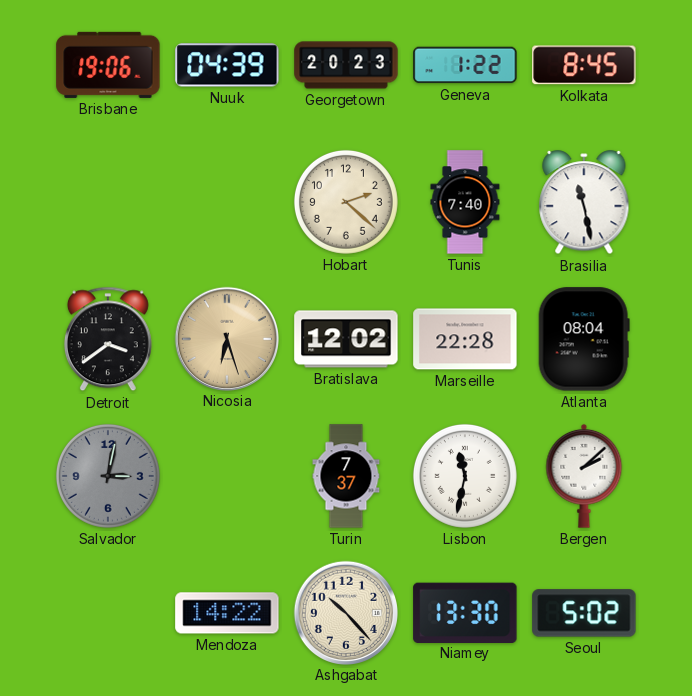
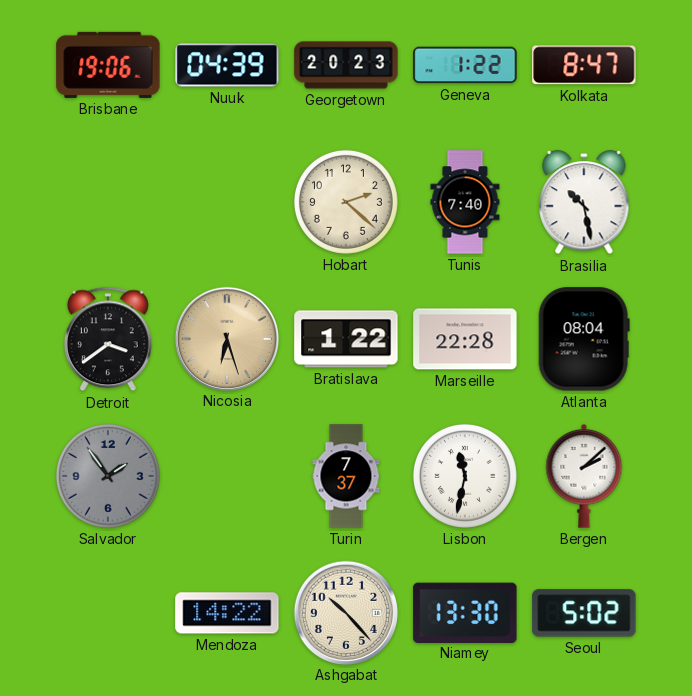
Kolkata: 8:45 -> 8:47
Brasilia: 11:28 -> 10:28
Bratislava: 12:02 -> 1:22
Salvador: 3:02 -> 1:54
